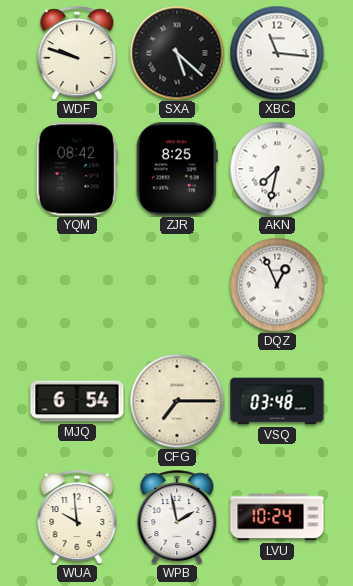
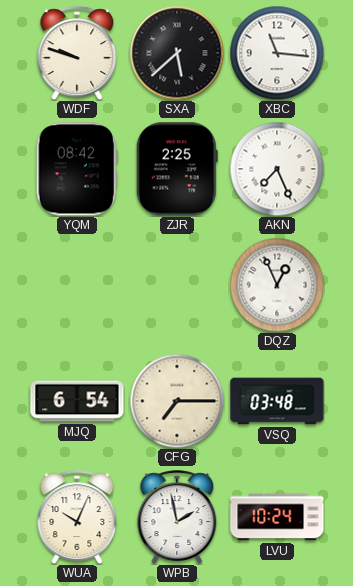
SXA: 5:22 -> 5:38
ZJR: 8:25 -> 2:25
AKN: 7:32 -> 7:26
WUA: 9:59 -> 10:04
